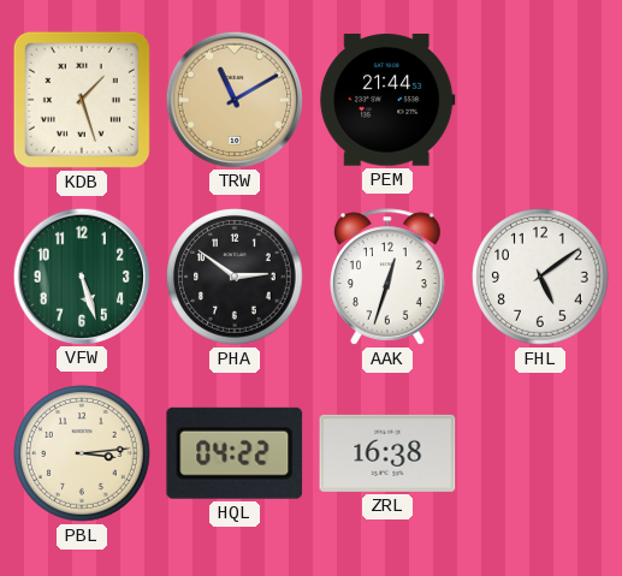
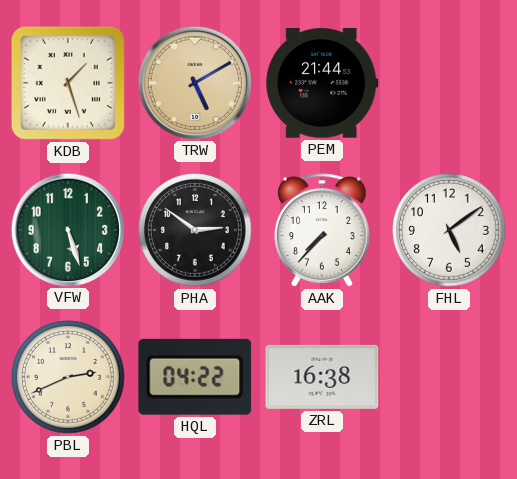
TRW: 11:10 -> 5:10
AAK: 12:33 -> 7:37
PBL: 3:14 -> 2:41
